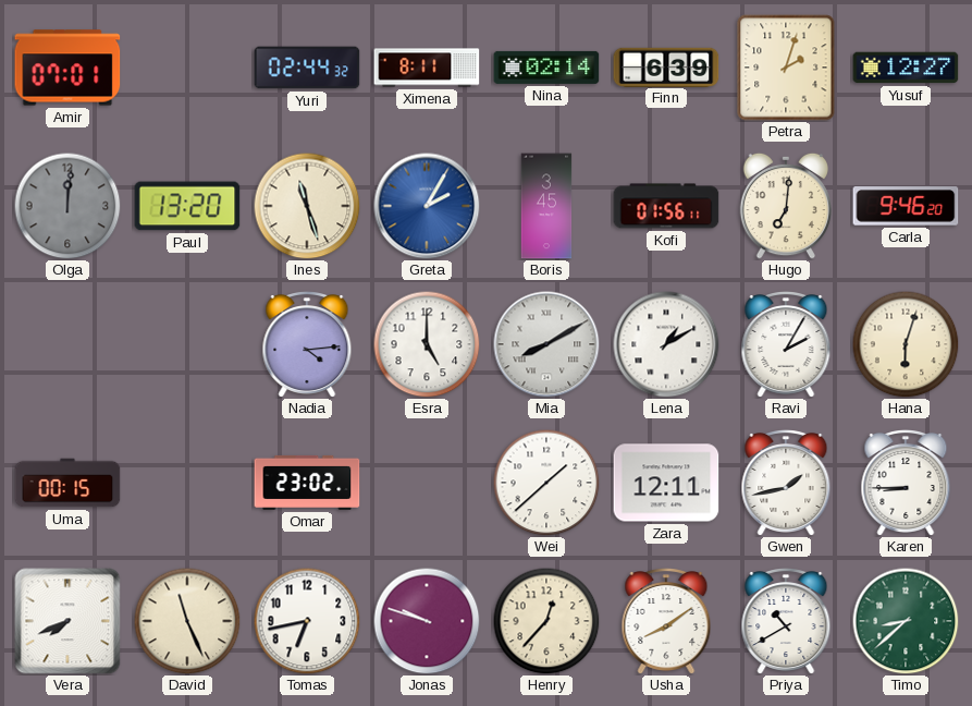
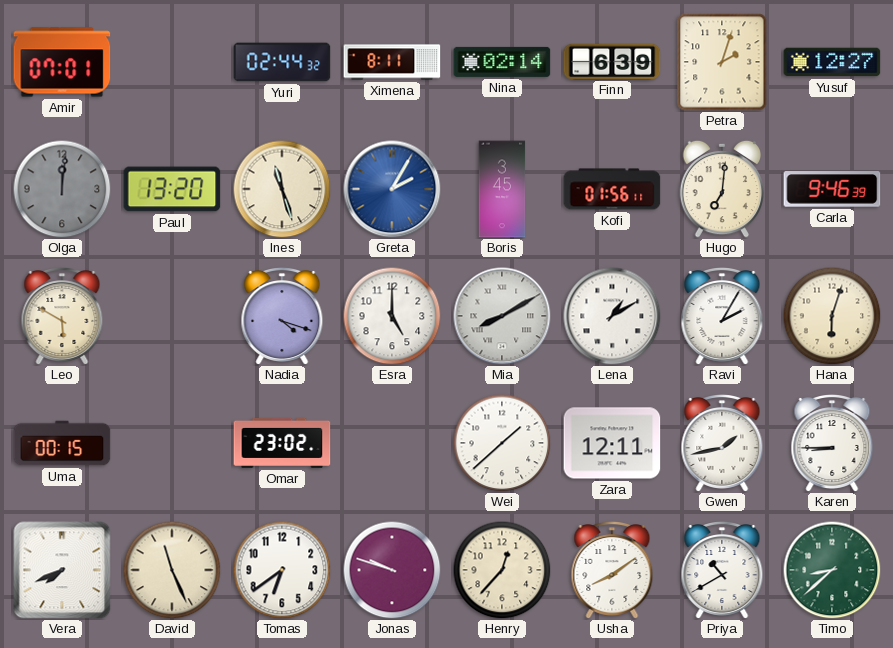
Carla: 9:46:20 -> 9:46:39
Leo: none -> 5:50
Nadia: 4:14 -> 4:18
Tomas: 6:43 -> 6:39
